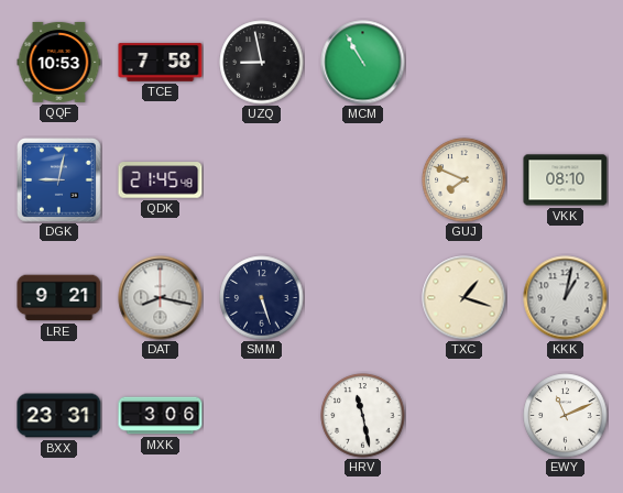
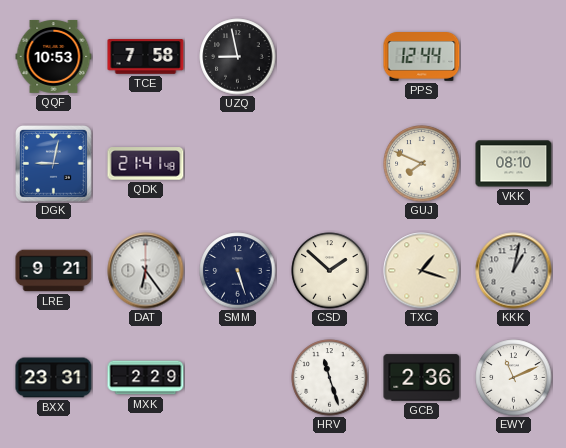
MCM: 10:55 -> none
PPS: none -> 12:44
QDK: 21:45 -> 21:41
DAT: 8:17 -> 6:24
CSD: none -> 1:52
MXK: 3:06 -> 2:29
HRV: 11:28 -> 11:27
GCB: none -> 2:36
